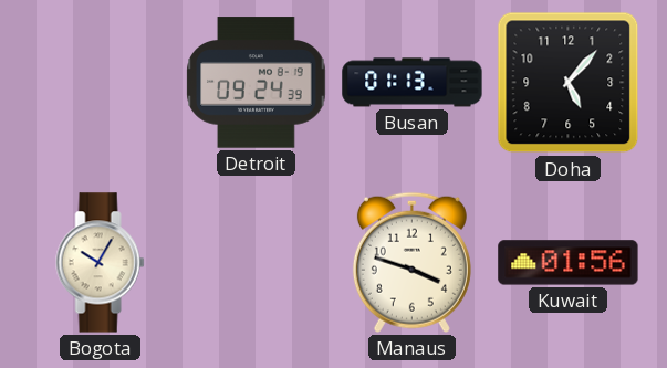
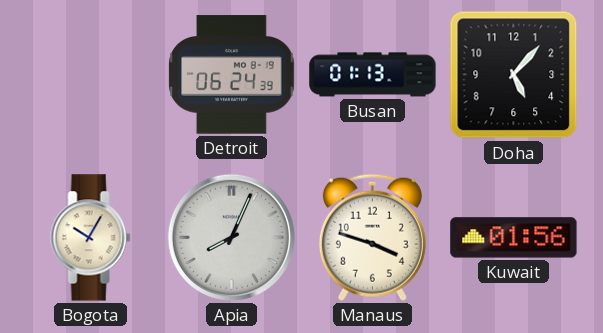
Detroit: 09:24 -> 06:24
Apia: none -> 8:04
